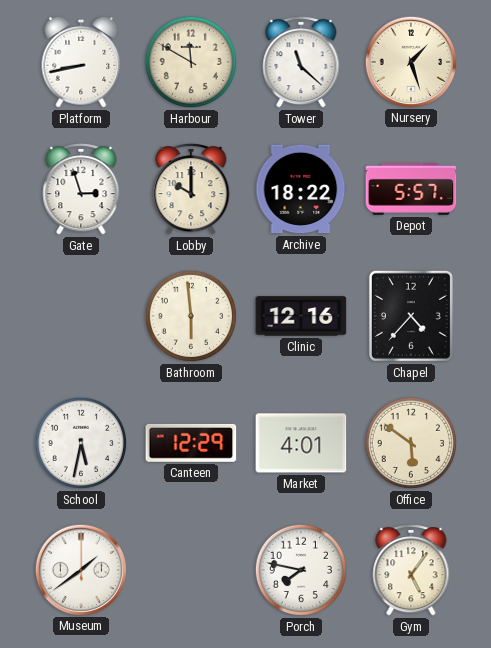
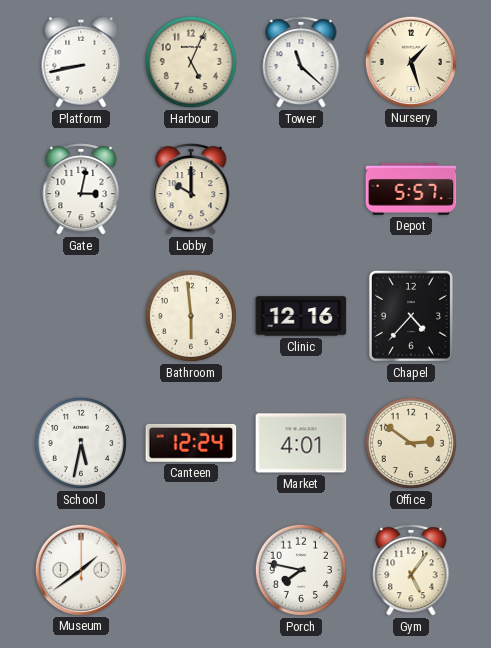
Harbour: 11:50 -> 5:04
Gate: 2:57 -> 3:02
Archive: 18:22 -> none
Canteen: 12:29 -> 12:24
Office: 5:51 -> 2:51
